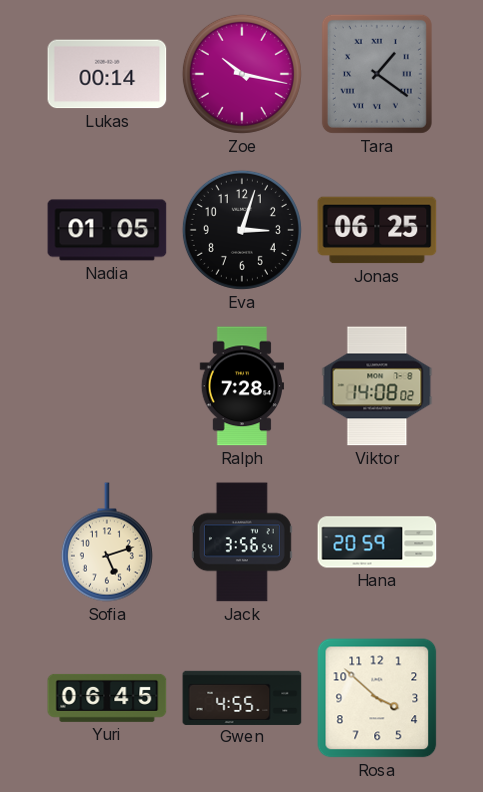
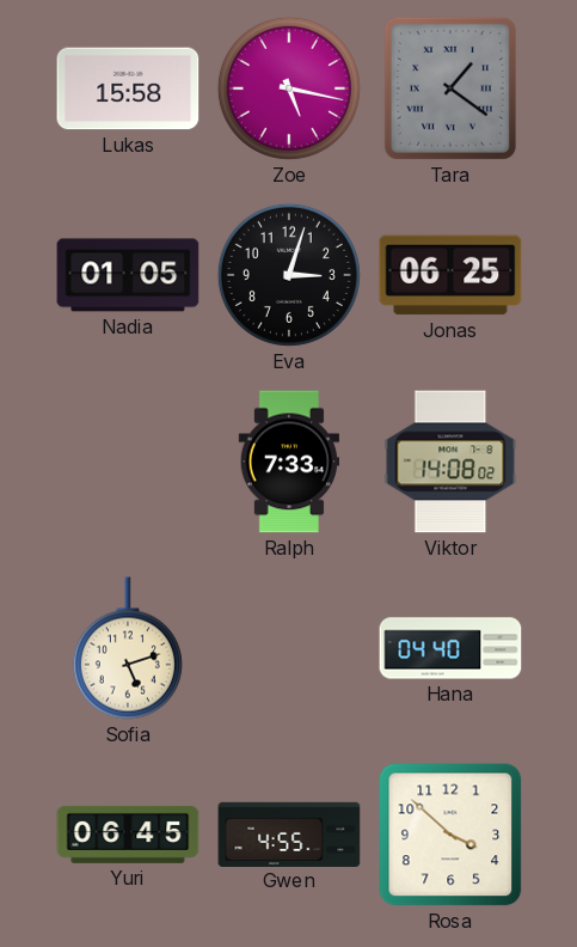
Lukas: 00:14 -> 15:58
Zoe: 10:17 -> 5:17
Ralph: 7:28 -> 7:33
Jack: 3:56 -> none
Hana: 20:59 -> 04:40
